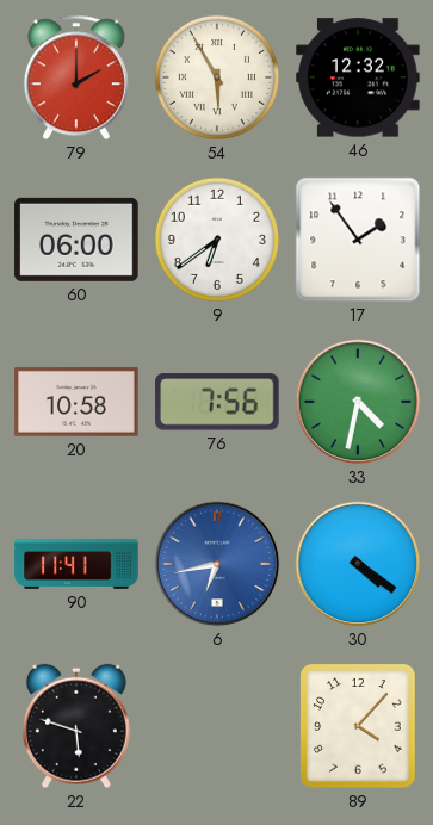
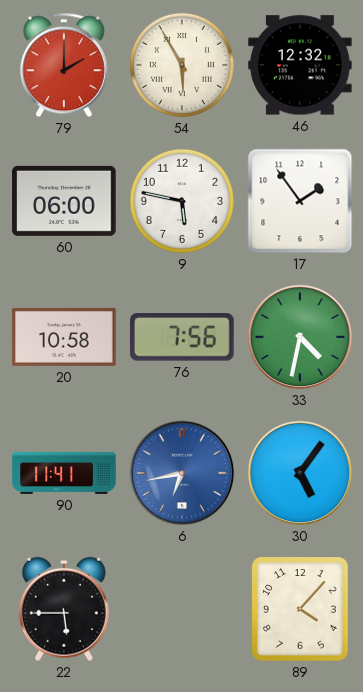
9: 6:39 -> 5:47
30: 4:21 -> 5:06
22: 5:48 -> 5:45
